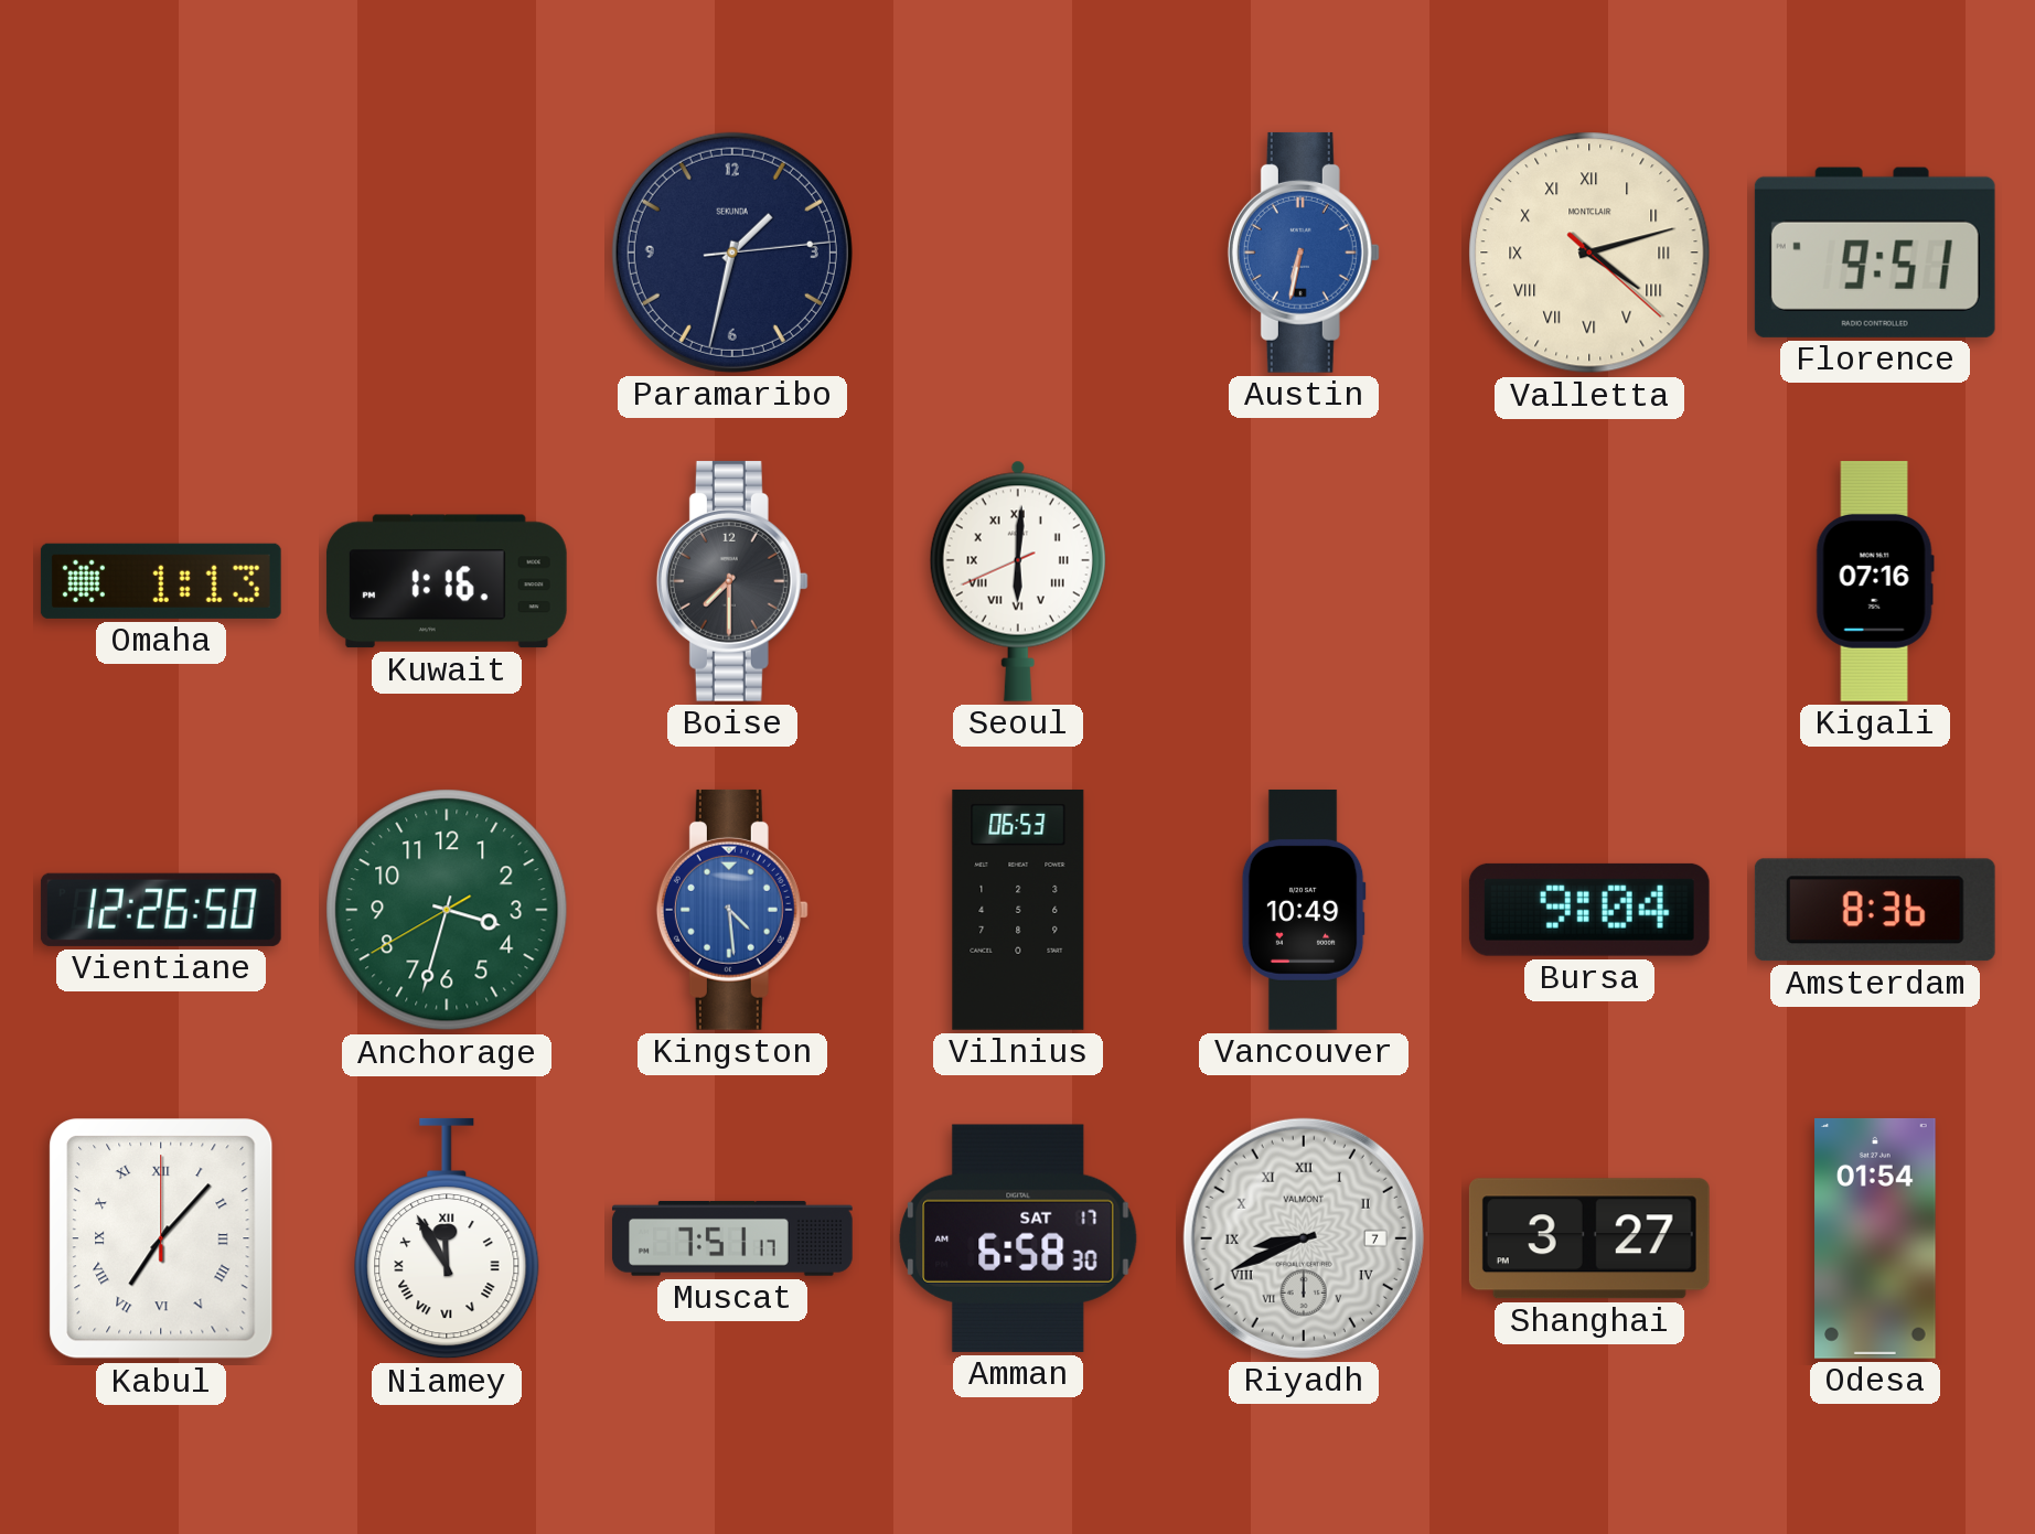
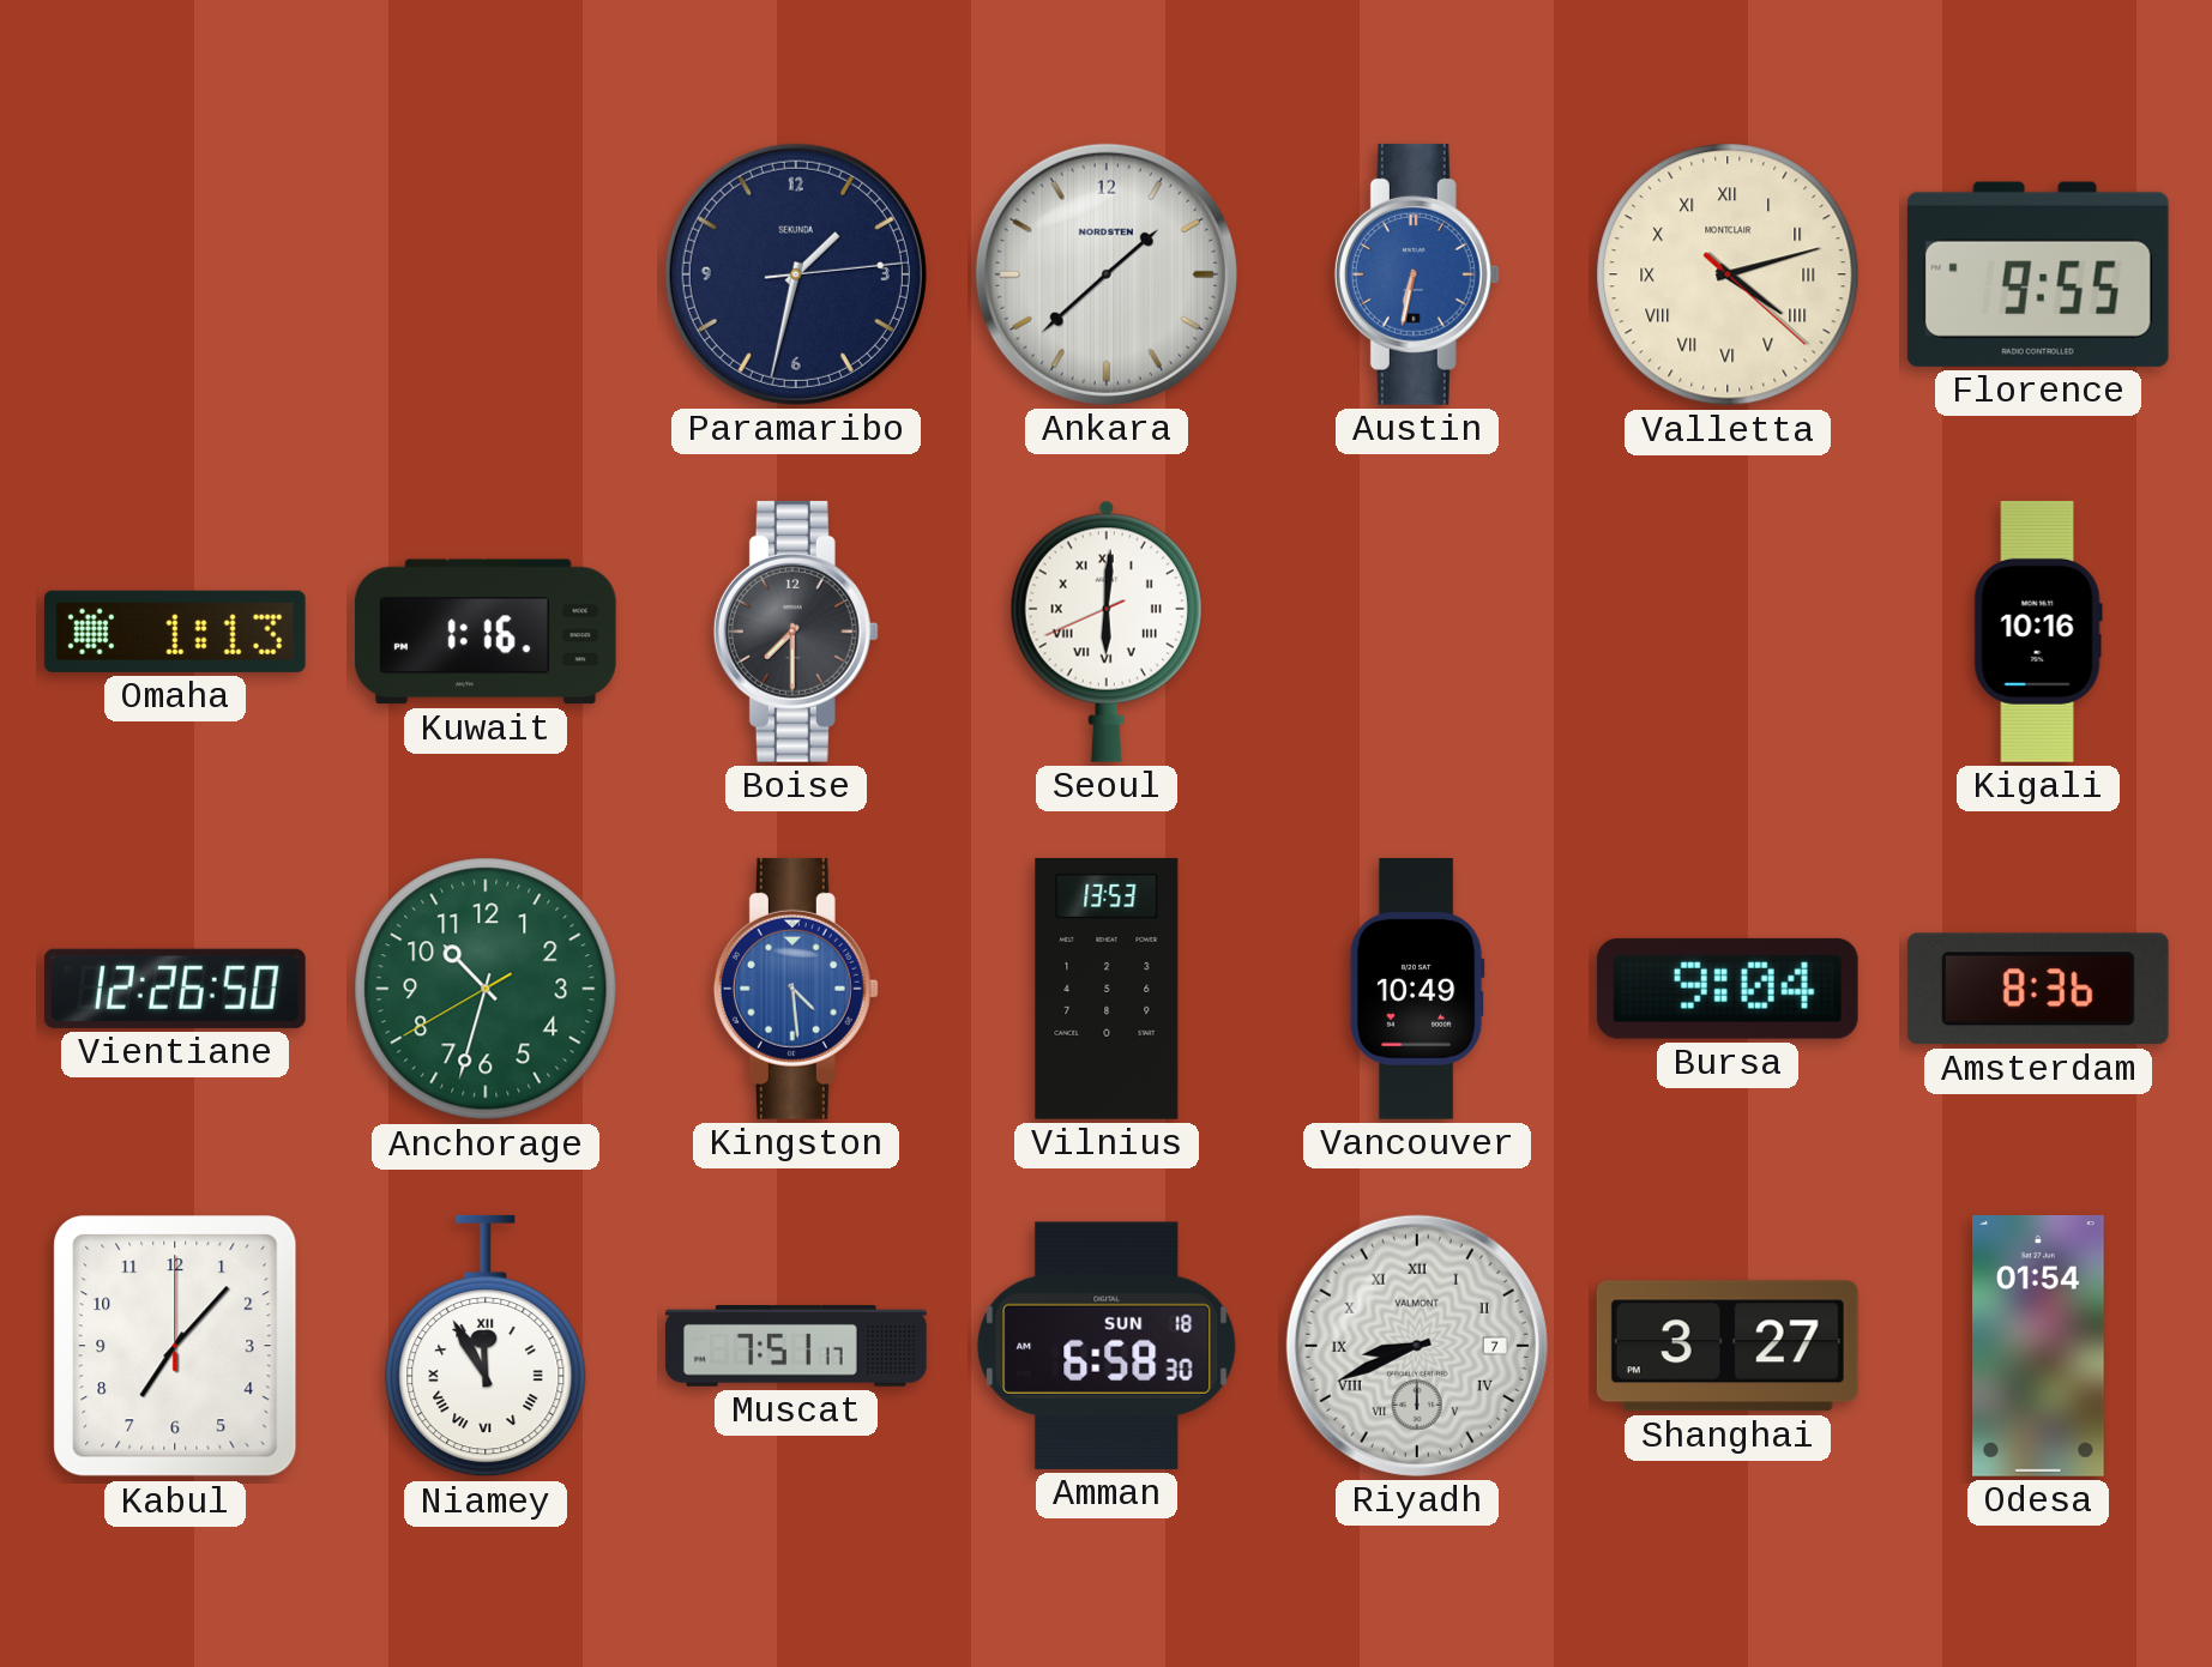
Ankara: none -> 1:38
Florence: 9:51 -> 9:55
Kigali: 07:16 -> 10:16
Anchorage: 3:32 -> 10:32
Vilnius: 06:53 -> 13:53
Kabul numerals: Roman -> Arabic
Amman date: SAT 17 -> SUN 18
